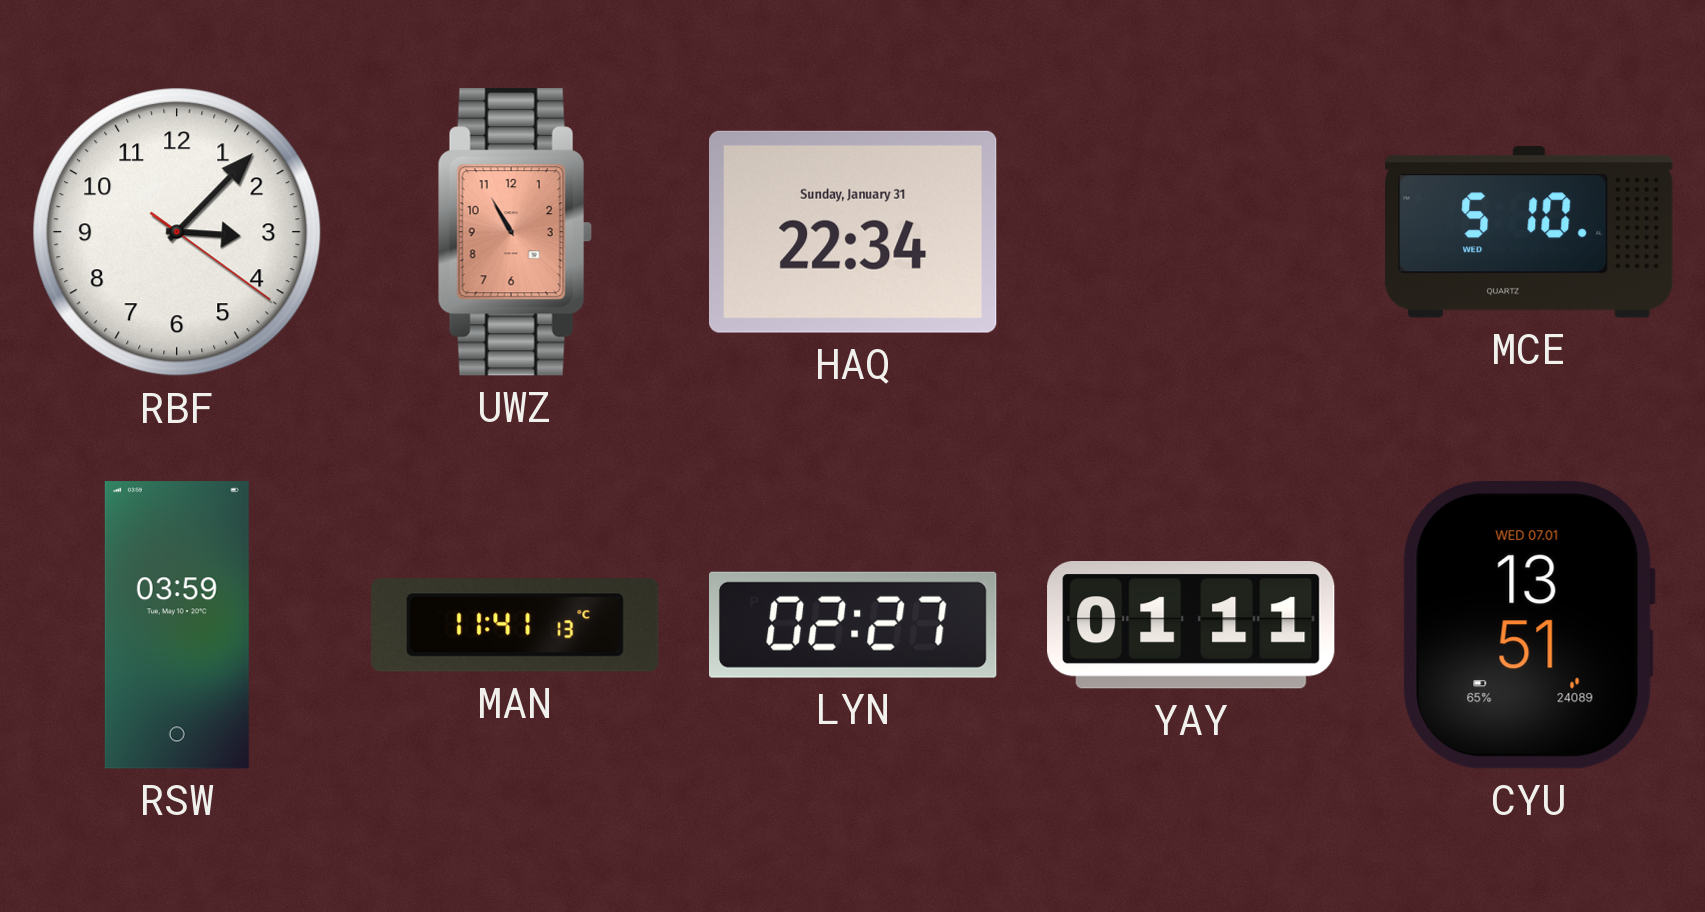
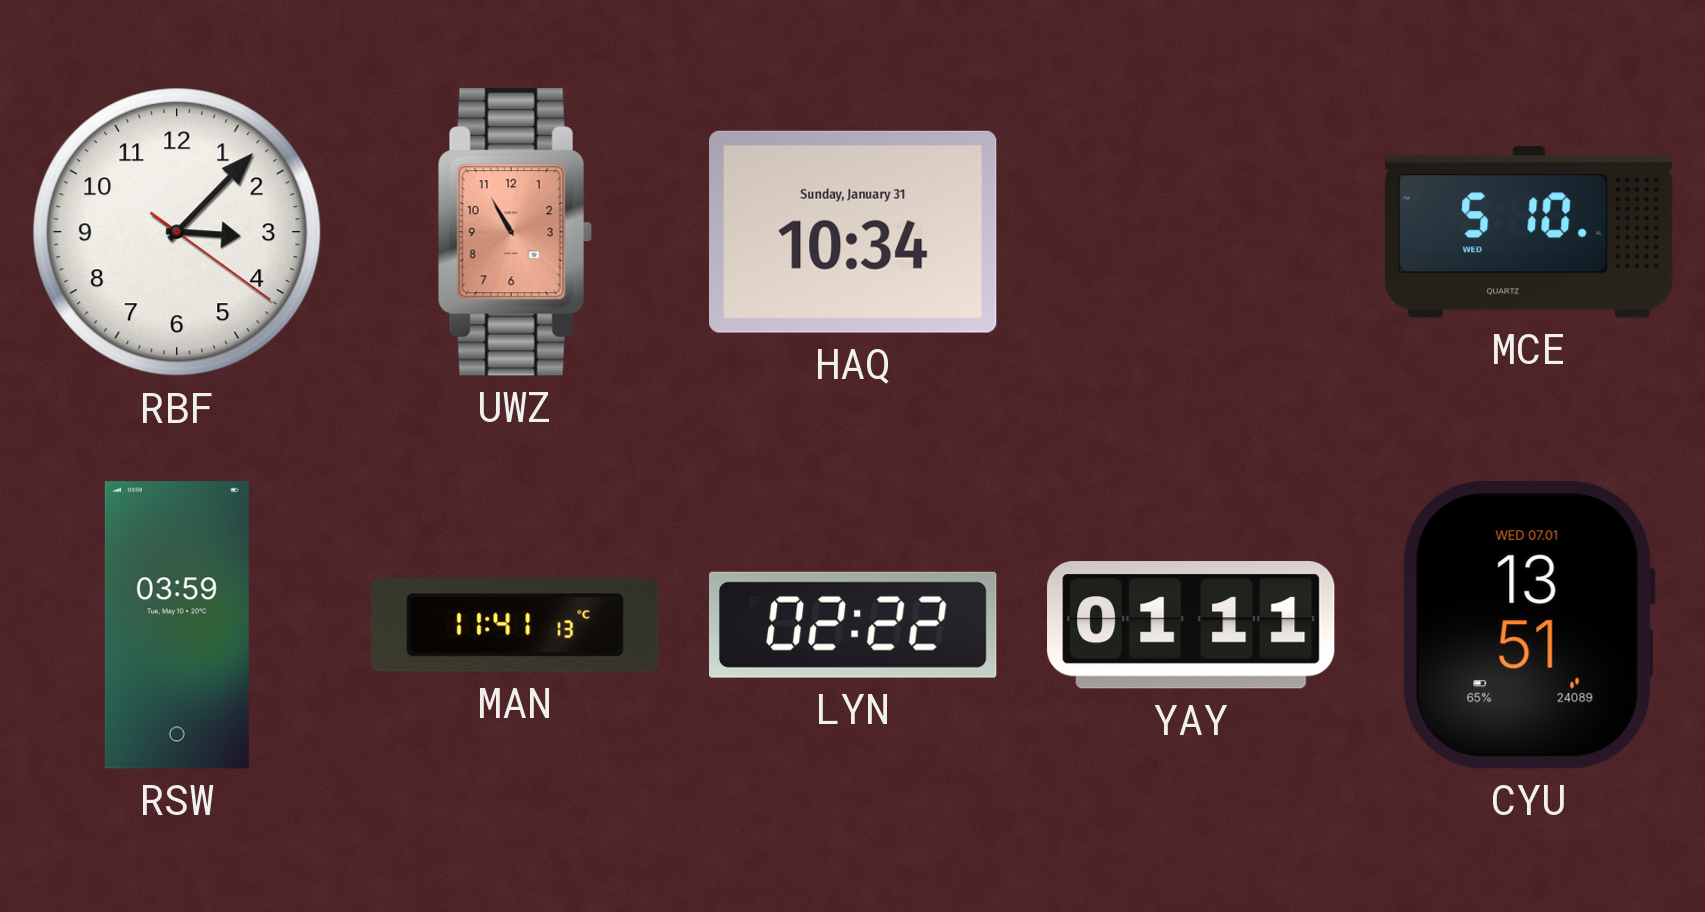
HAQ: 22:34 -> 10:34
LYN: 02:27 -> 02:22
